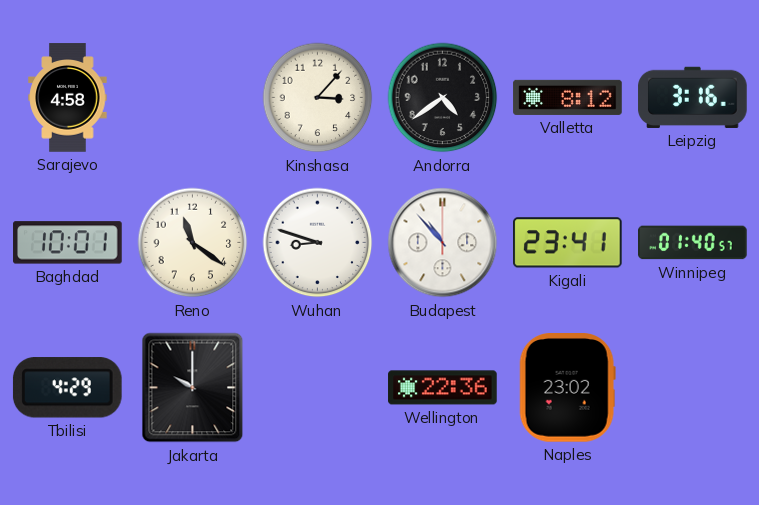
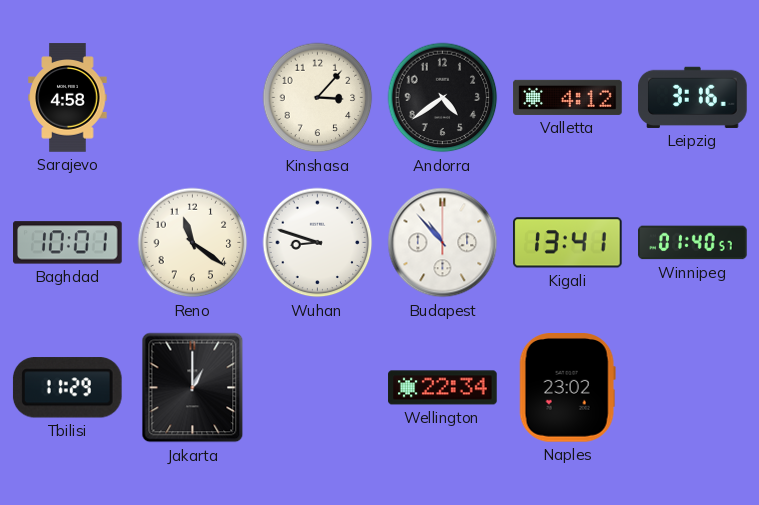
Valletta: 8:12 -> 4:12
Kigali: 23:41 -> 13:41
Tbilisi: 4:29 -> 11:29
Jakarta: 10:00 -> 1:00
Wellington: 22:36 -> 22:34
